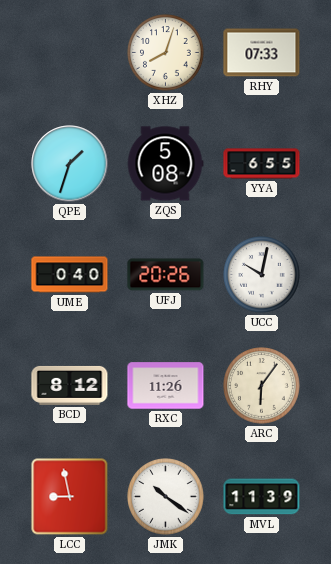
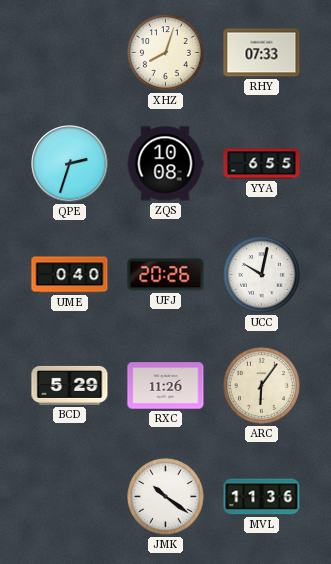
QPE: 1:33 -> 2:33
ZQS: 5:08 -> 10:08
BCD: 8:12 -> 5:29
LCC: 8:58 -> none
MVL: 11:39 -> 11:36
